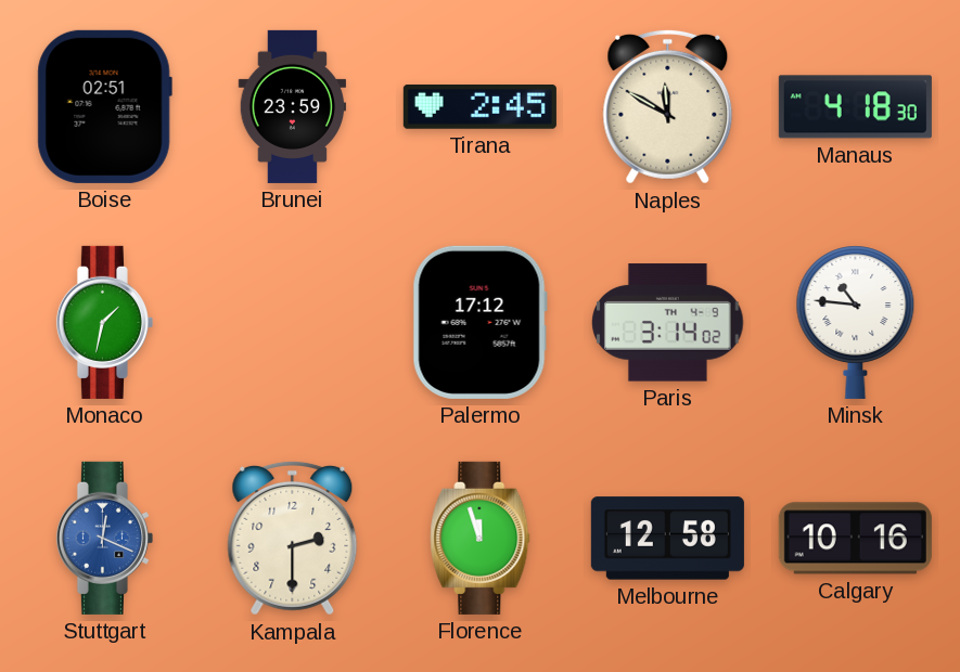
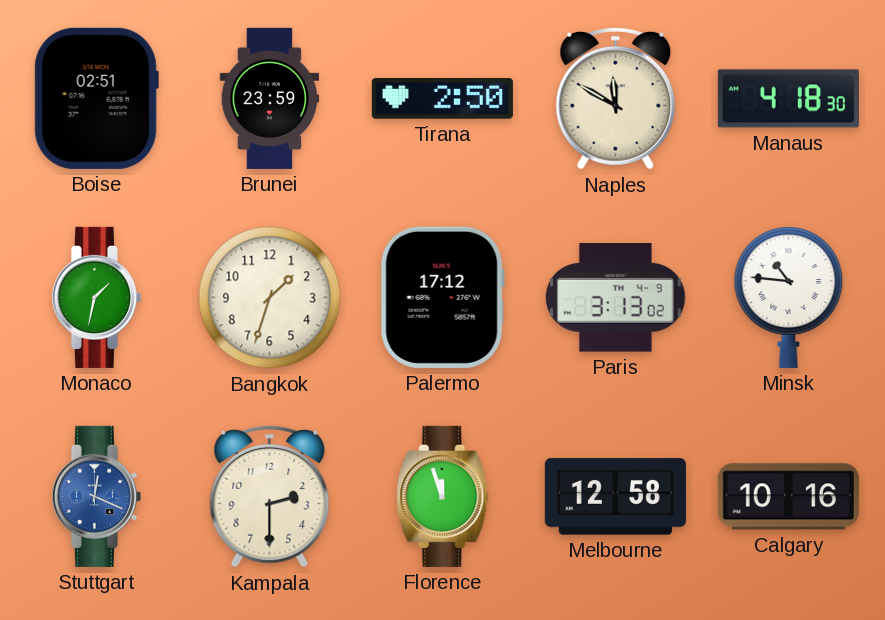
Tirana: 2:45 -> 2:50
Bangkok: none -> 1:33
Paris: 3:14 -> 3:13
